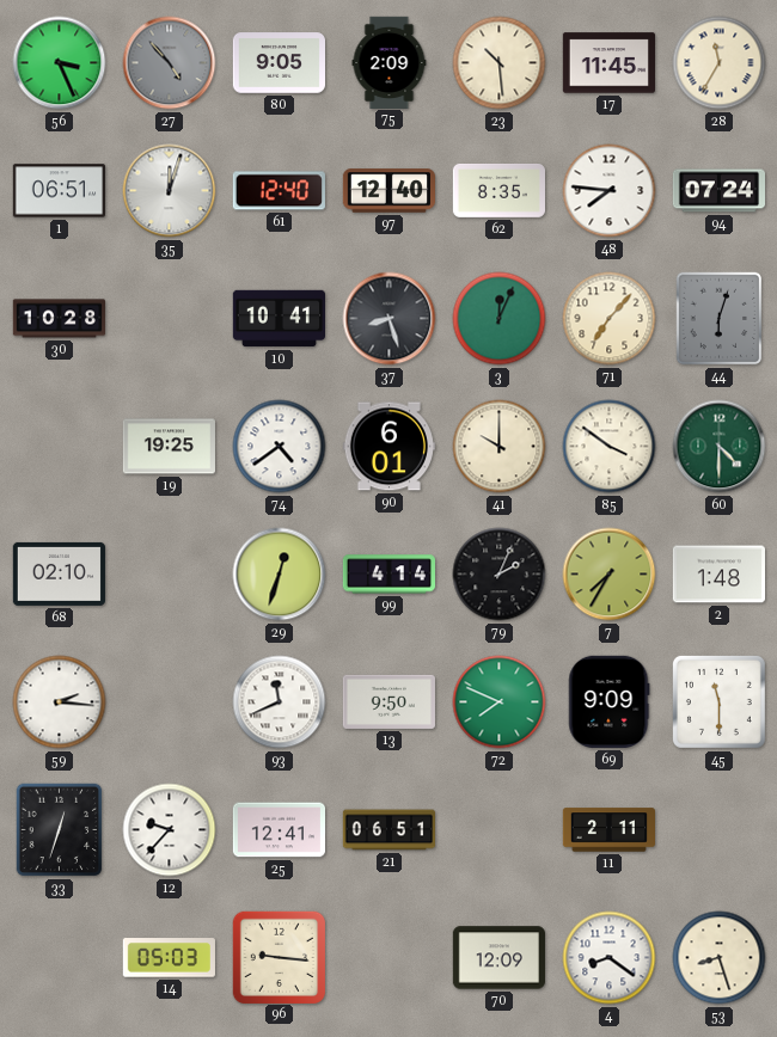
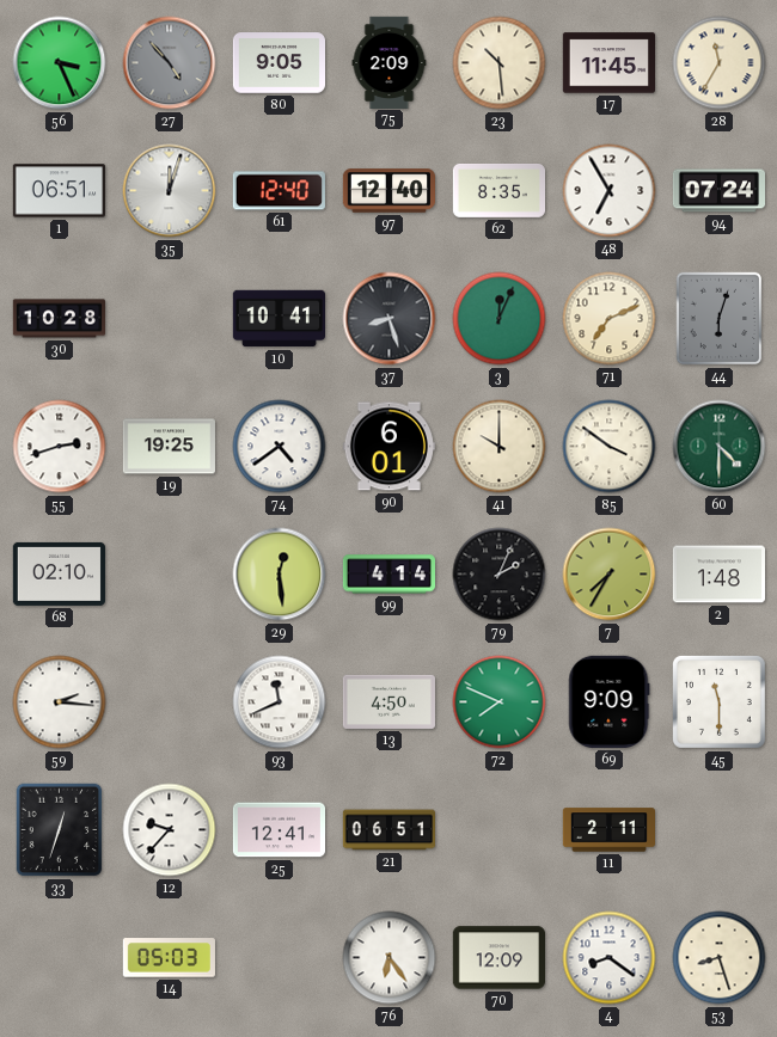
48: 7:46 -> 6:55
71: 7:07 -> 7:11
55: none -> 2:42
29: 12:33 -> 12:29
13: 9:50 -> 4:50
96: 9:16 -> none
76: none -> 6:24
